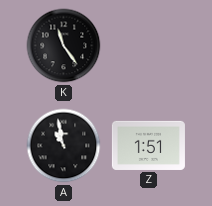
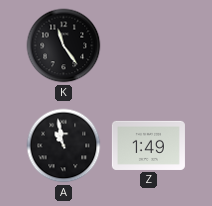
Z: 1:51 -> 1:49
